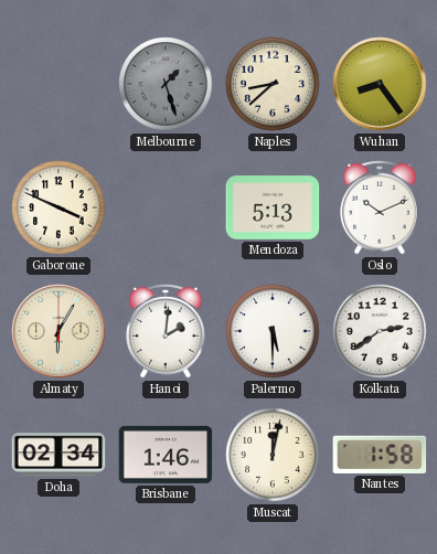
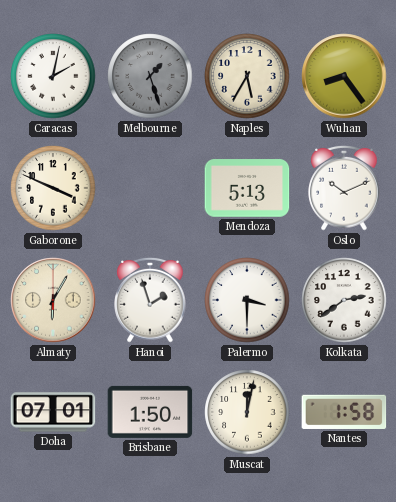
Caracas: none -> 2:02
Naples: 8:38 -> 5:35
Hanoi: 2:01 -> 1:57
Palermo: 5:30 -> 3:30
Doha: 02:34 -> 07:01
Brisbane: 1:46 -> 1:50
